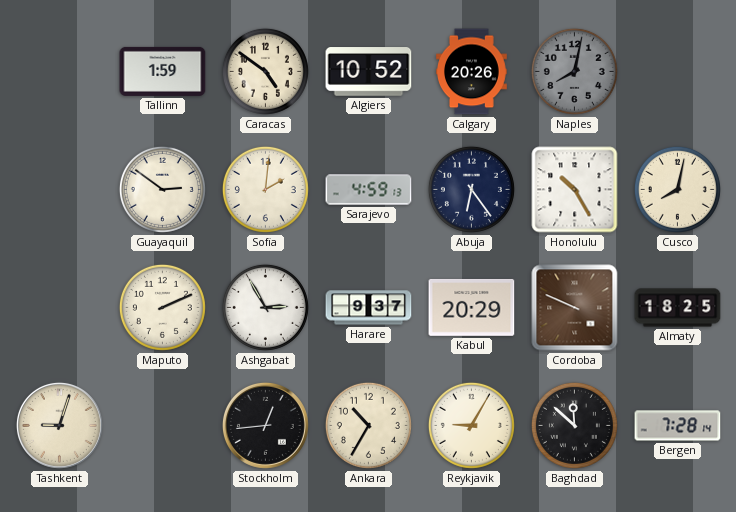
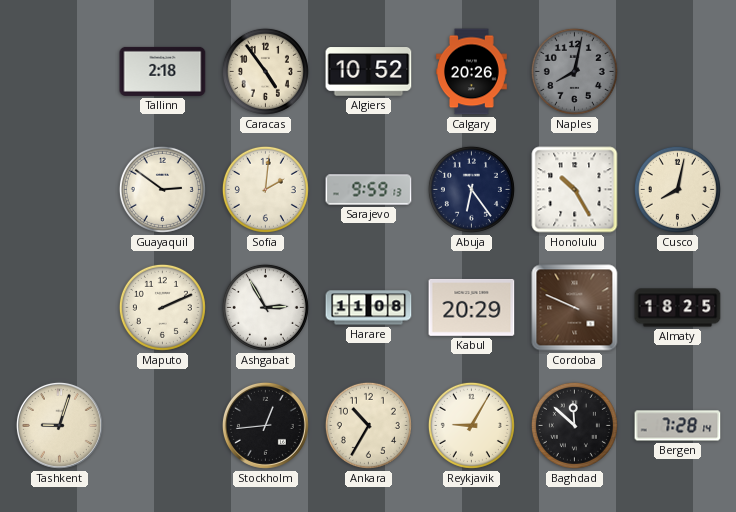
Tallinn: 1:59 -> 2:18
Caracas: 4:51 -> 4:54
Sarajevo: 4:59 -> 9:59
Harare: 9:37 -> 11:08
